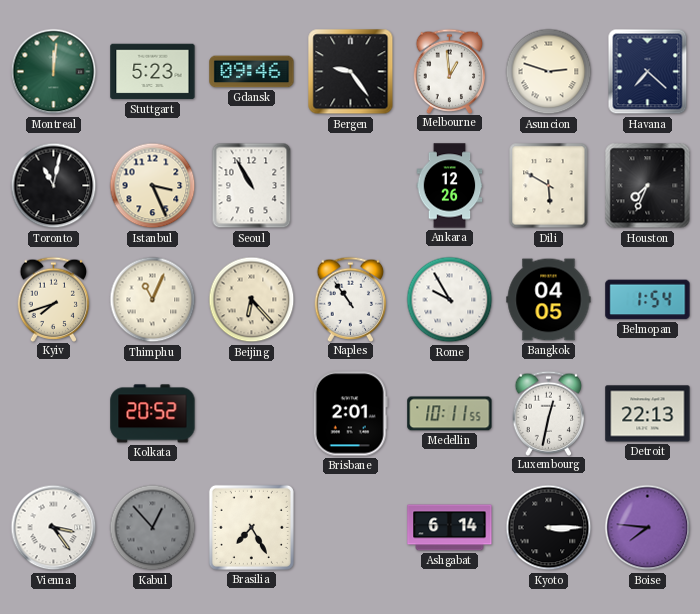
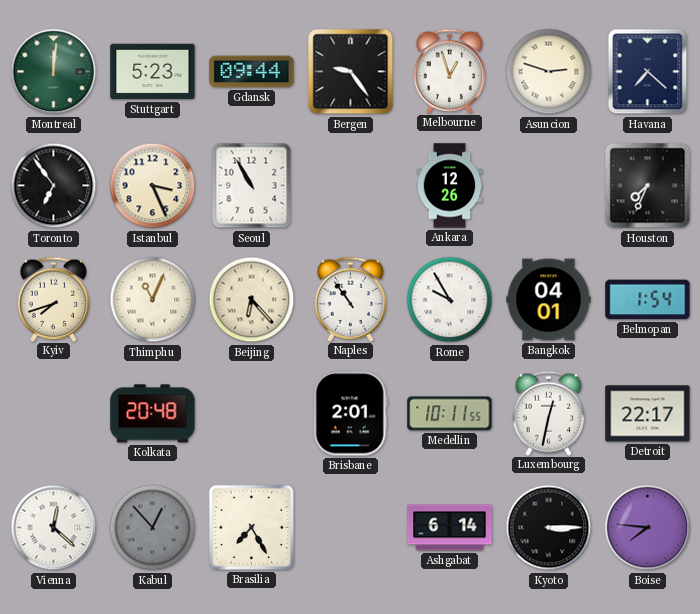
Gdansk: 09:46 -> 09:44
Melbourne: 12:59 -> 12:57
Toronto: 11:02 -> 6:54
Dili: 5:50 -> none
Bangkok: 04:05 -> 04:01
Kolkata: 20:52 -> 20:48
Detroit: 22:13 -> 22:17
Vienna: 3:24 -> 12:22
